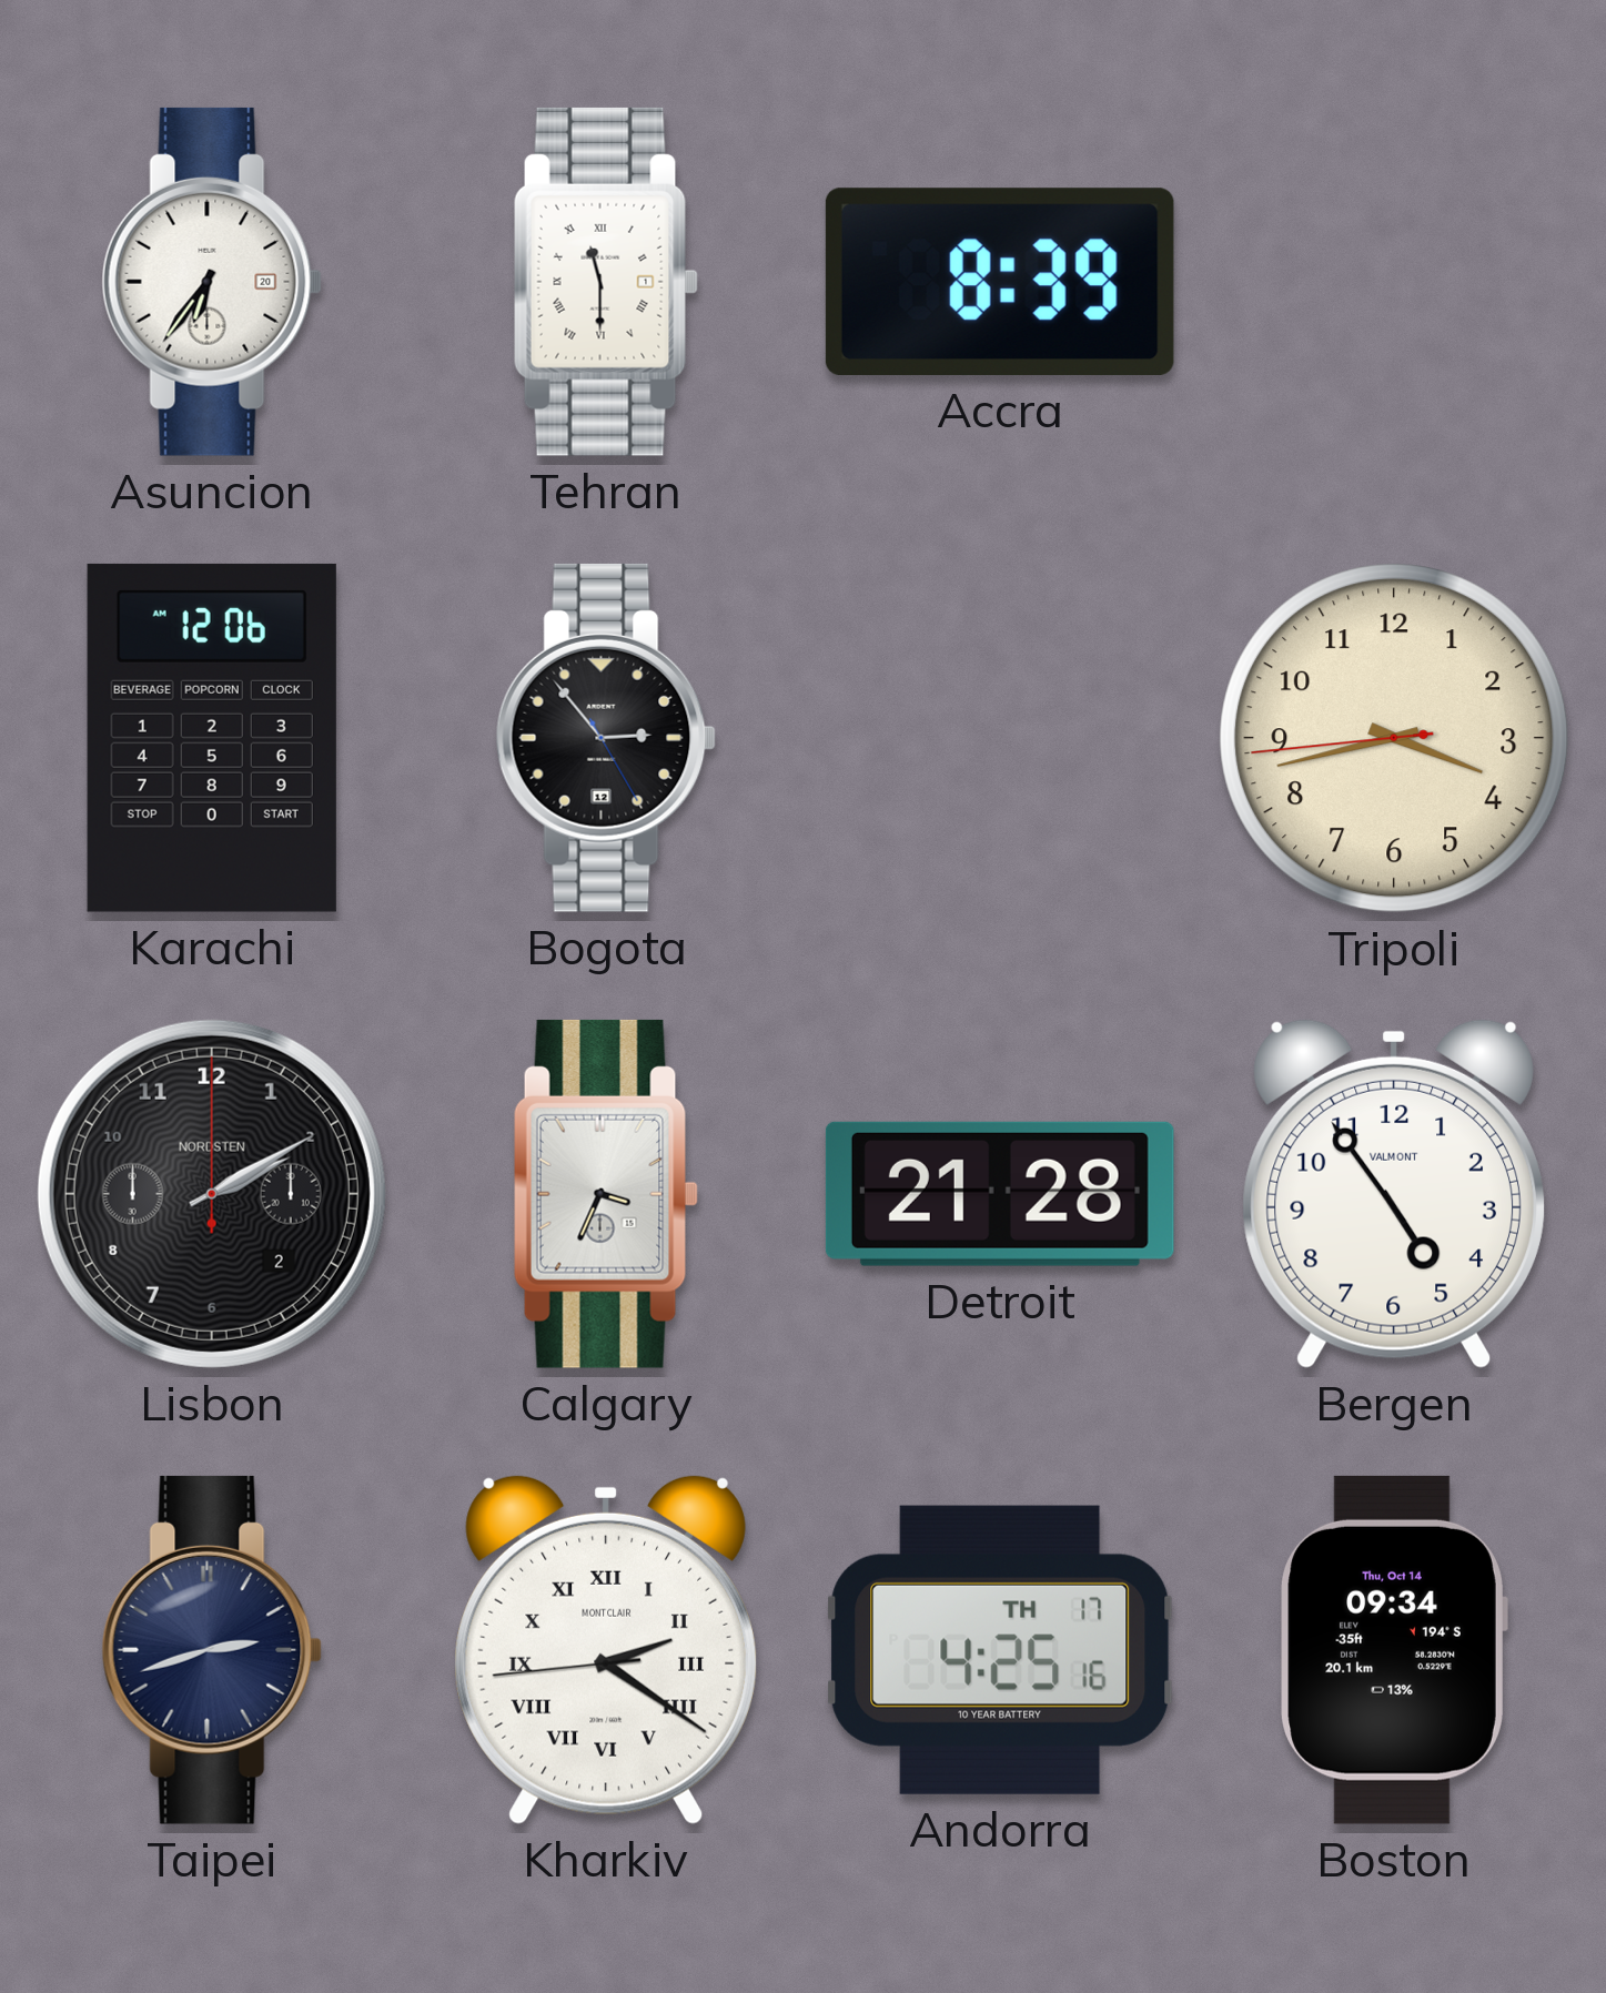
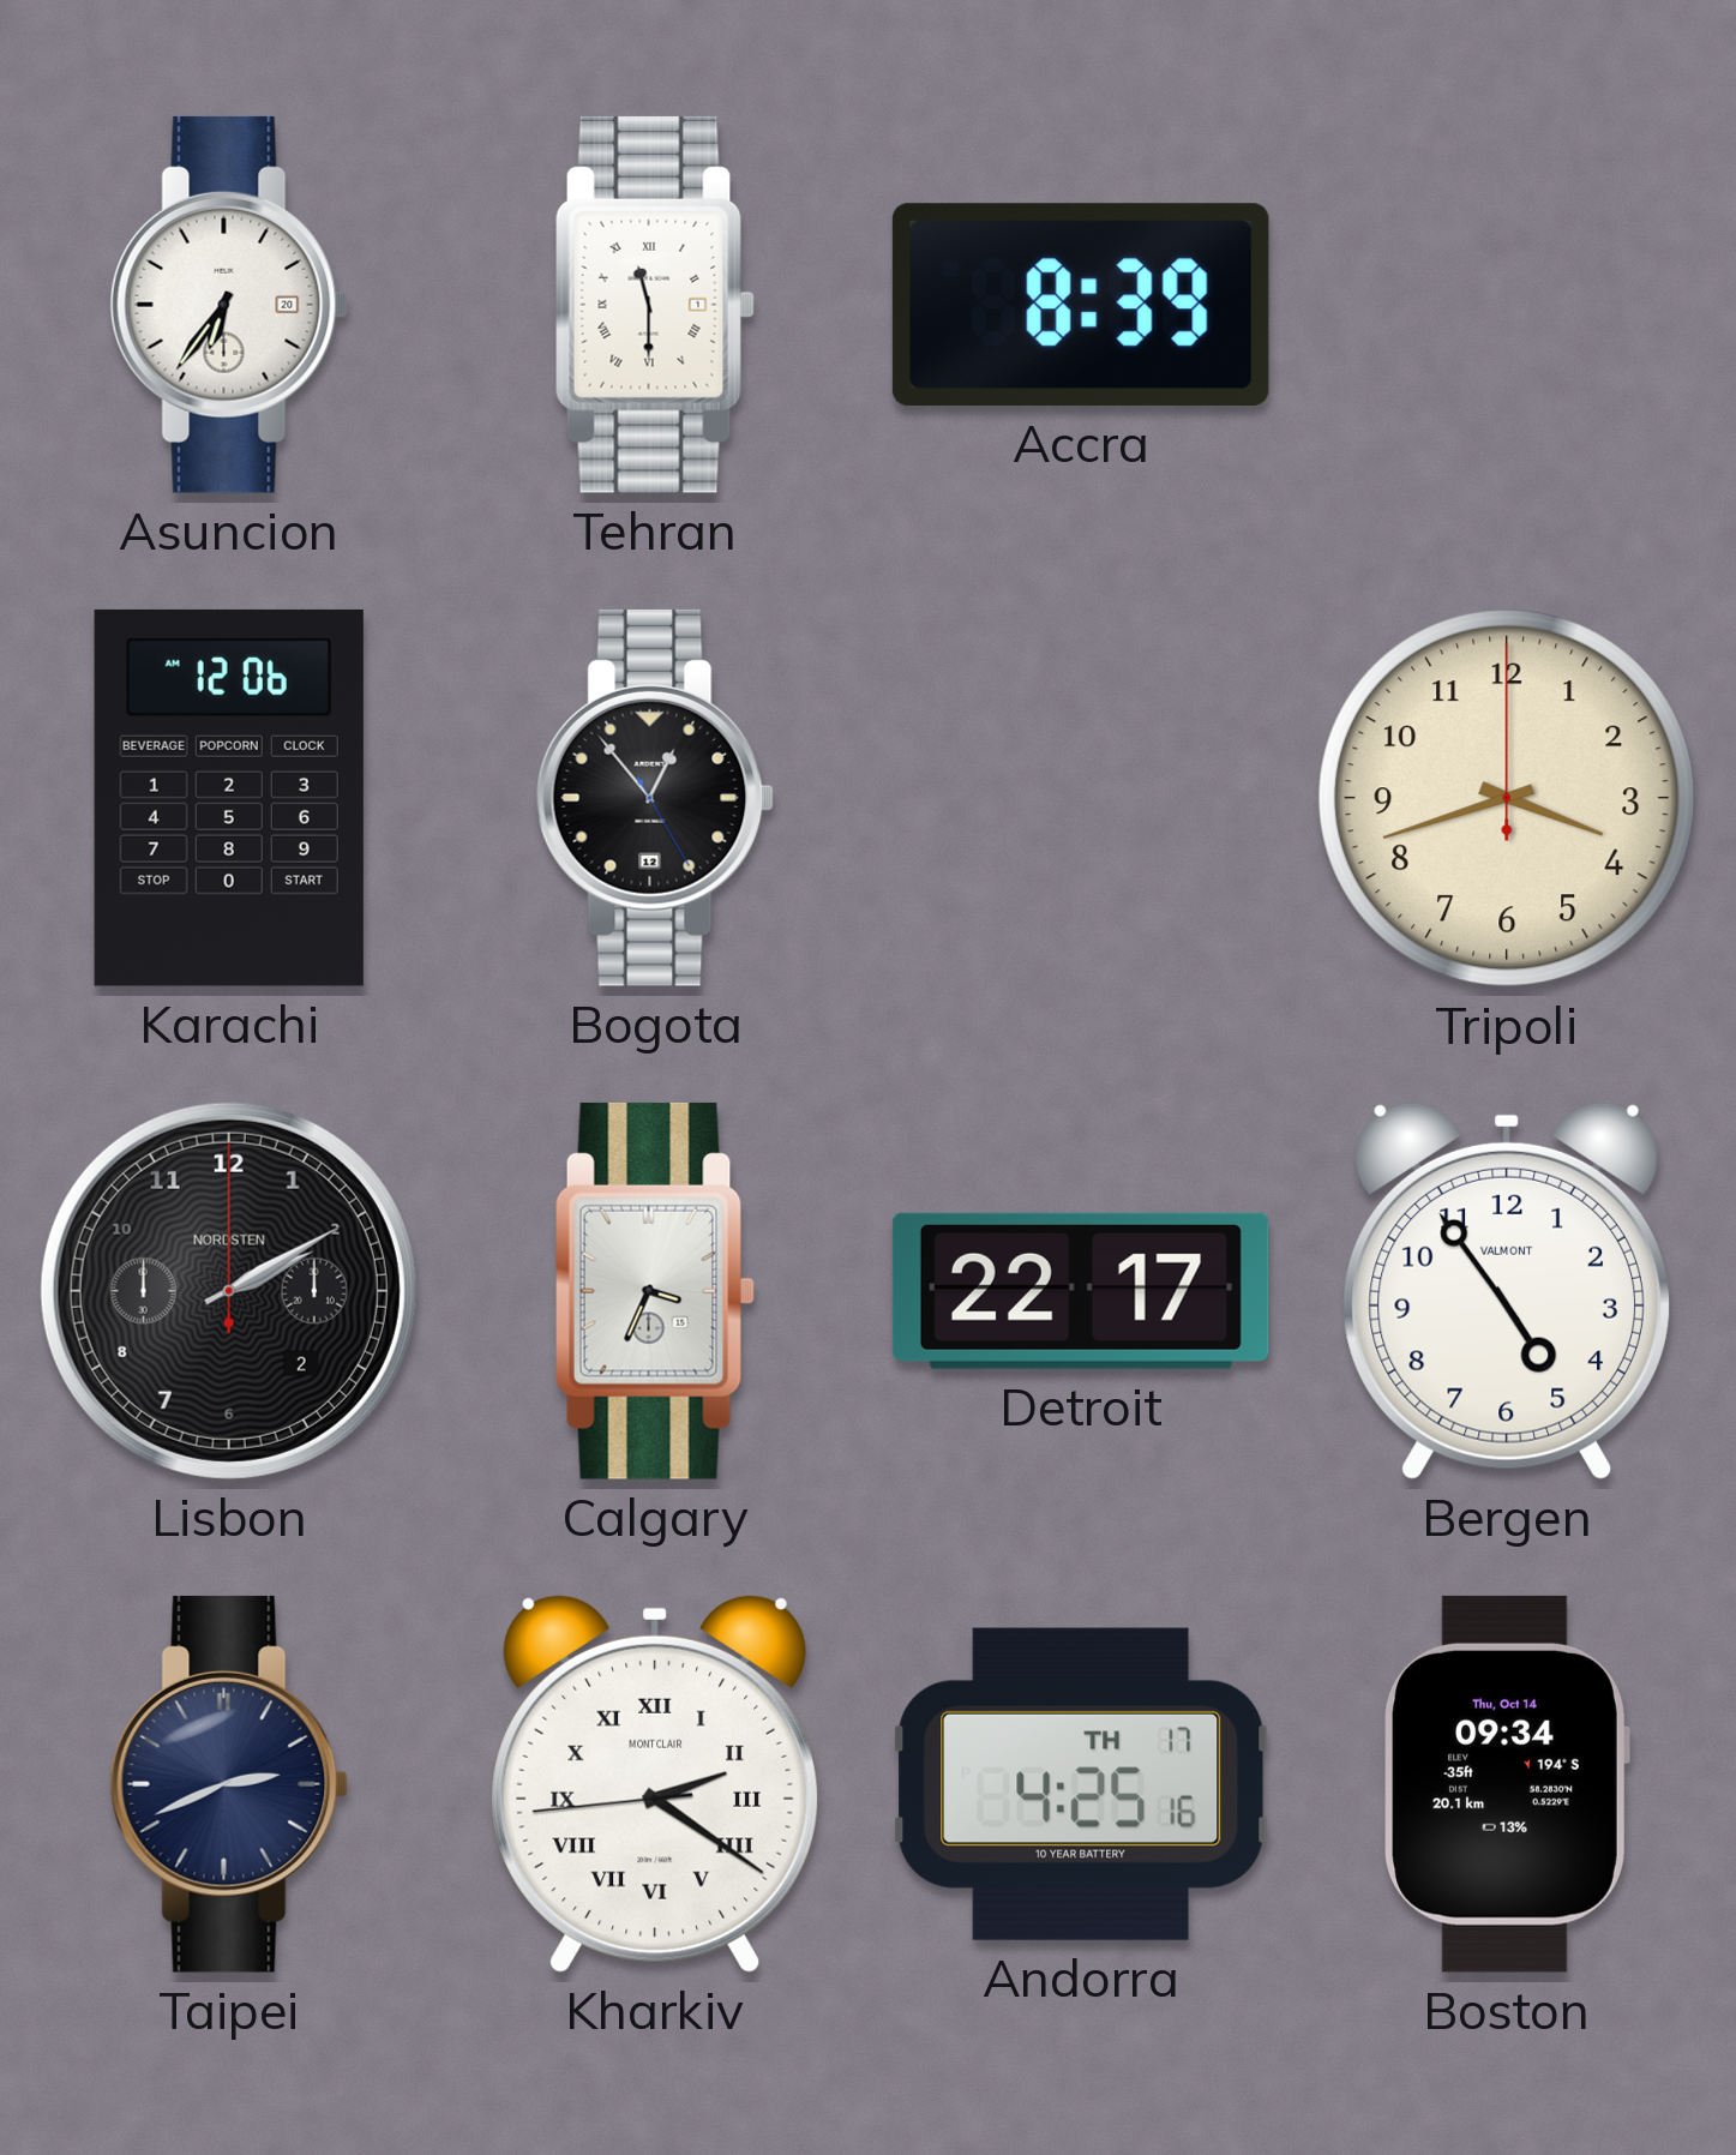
Bogota: 2:53 -> 12:53
Tripoli: 3:42:44 -> 3:42:00
Detroit: 21:28 -> 22:17
Taipei: 2:42 -> 2:41
